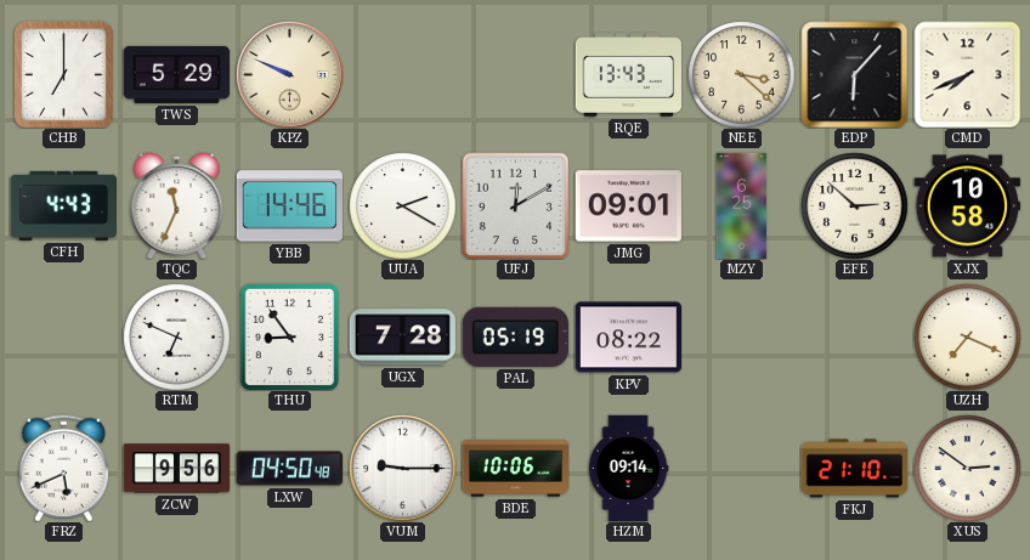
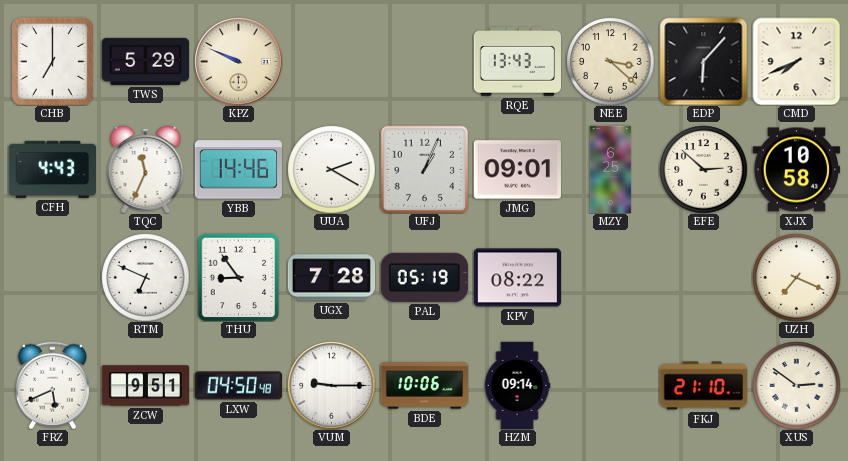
UFJ: 12:10 -> 1:04
ZCW: 9:56 -> 9:51
